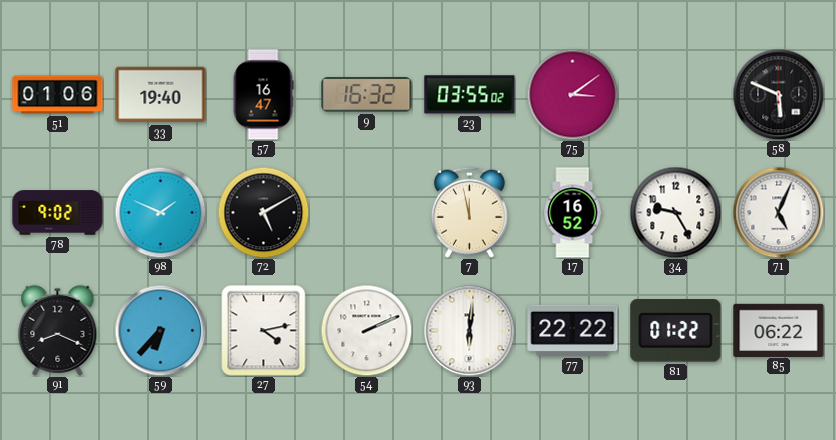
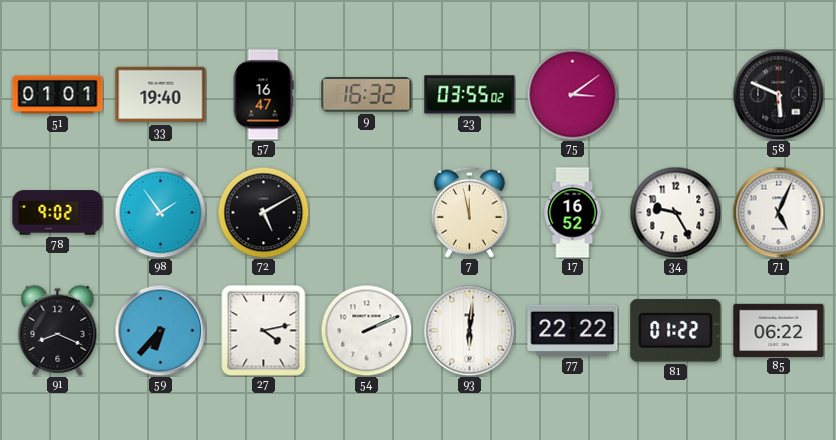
51: 01:06 -> 01:01
98: 1:49 -> 1:54
